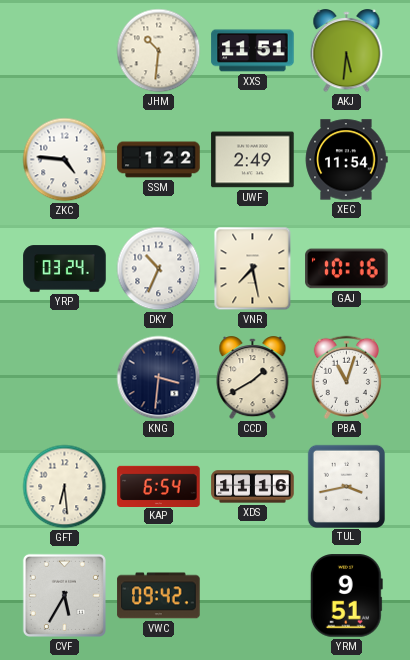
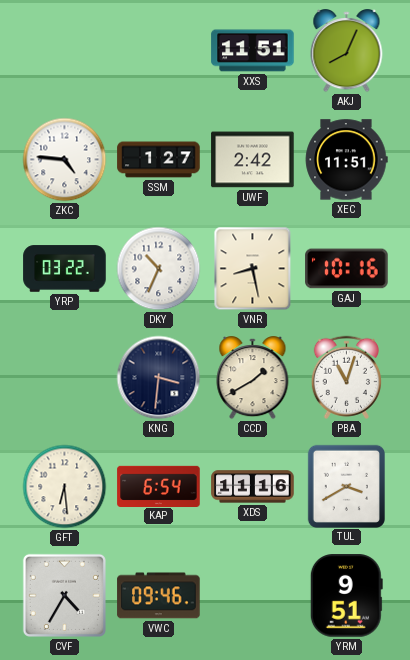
JHM: 10:31 -> none
AKJ: 5:31 -> 8:04
SSM: 1:22 -> 1:27
UWF: 2:49 -> 2:42
XEC: 11:54 -> 11:51
YRP: 03:24 -> 03:22
VNR: 7:28 -> 8:28
TUL: 3:43 -> 3:40
CVF: 5:35 -> 4:35
VWC: 09:42 -> 09:46
